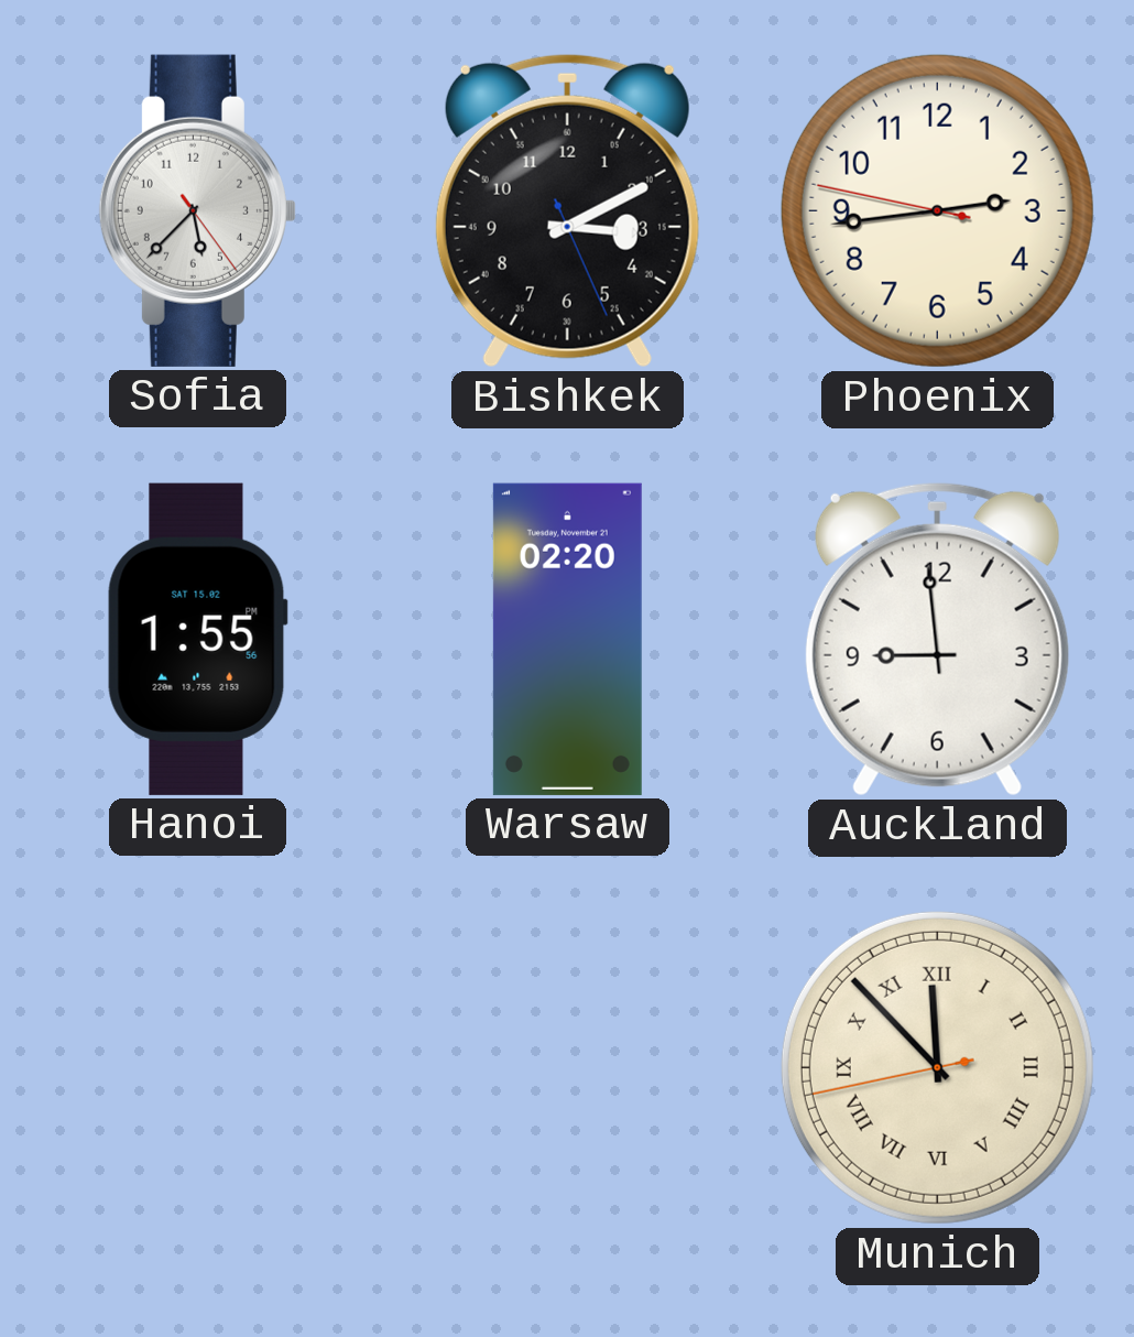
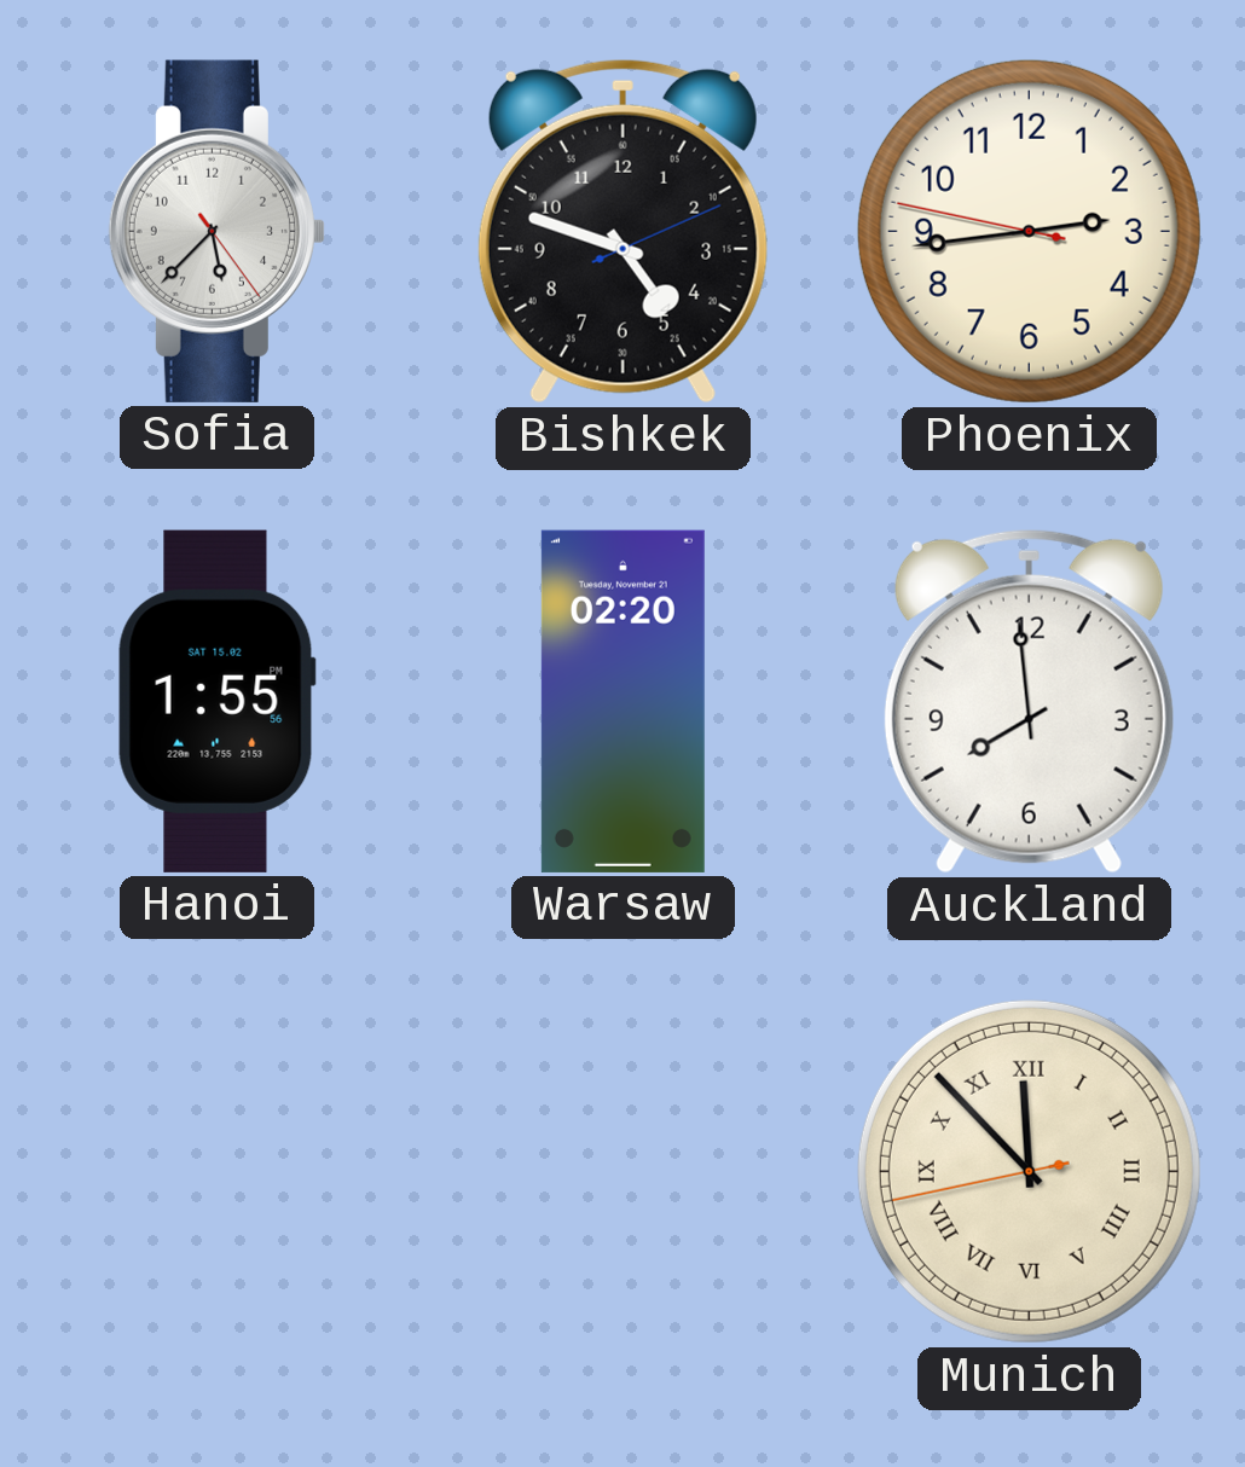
Bishkek: 3:10 -> 4:48
Auckland: 8:59 -> 7:59
